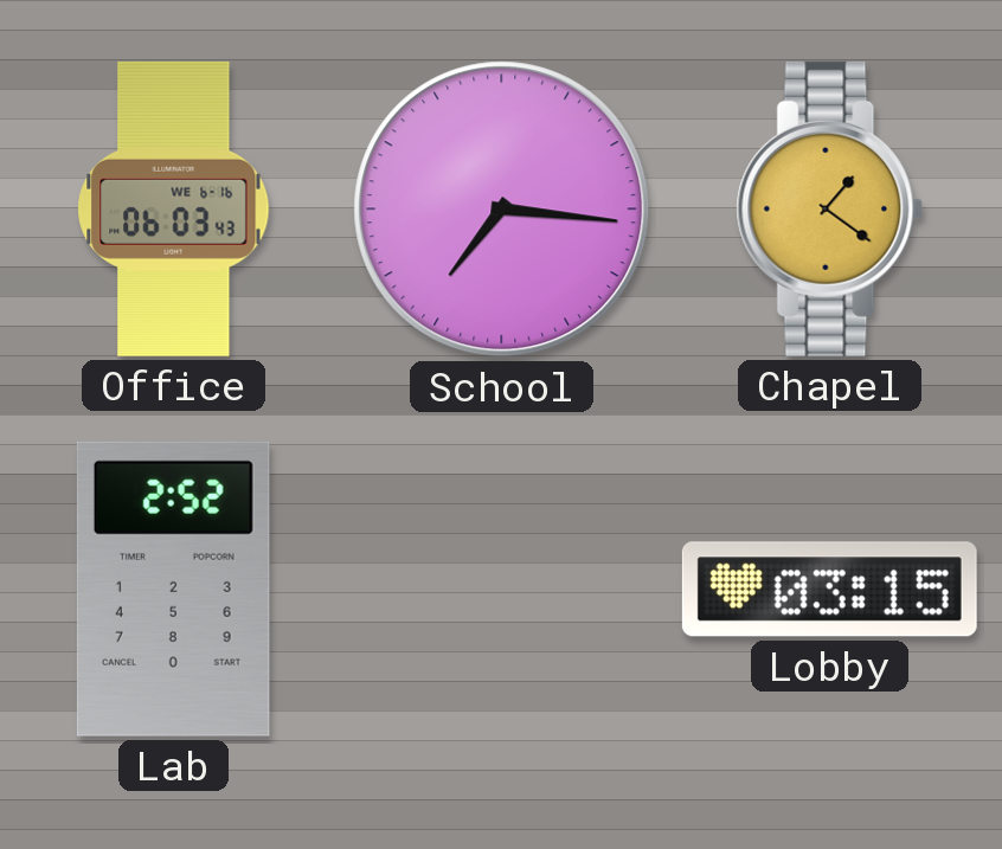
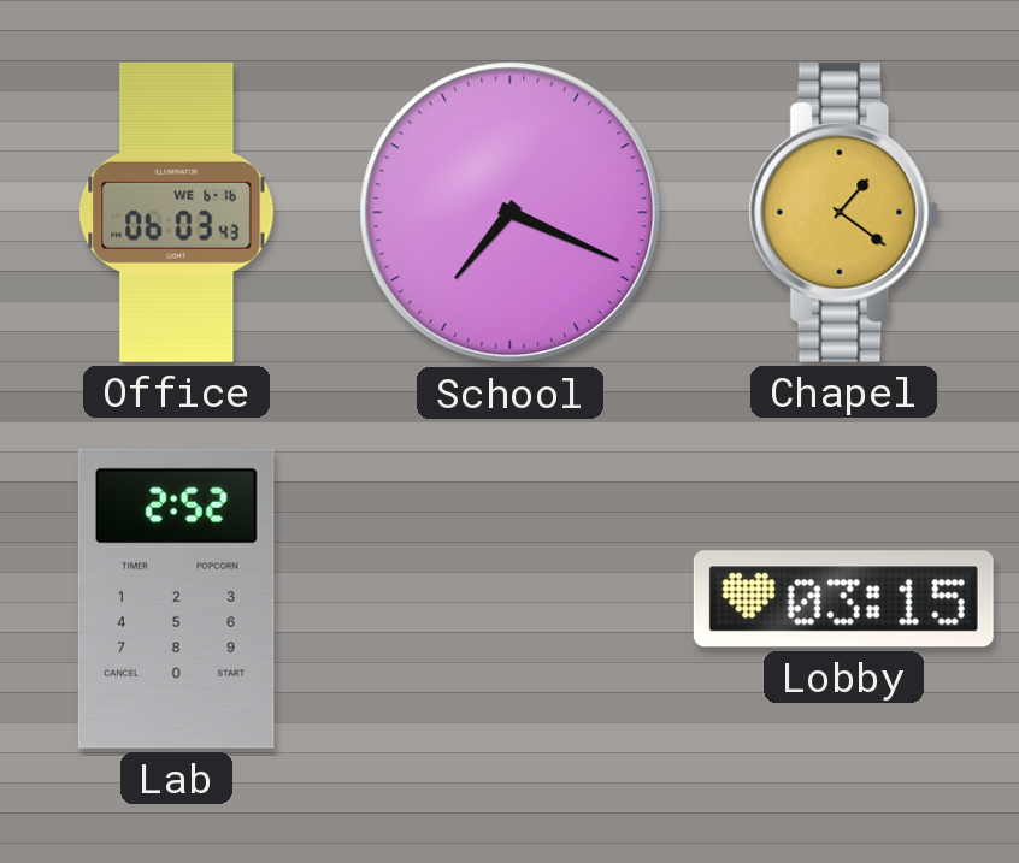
School: 7:16 -> 7:19
